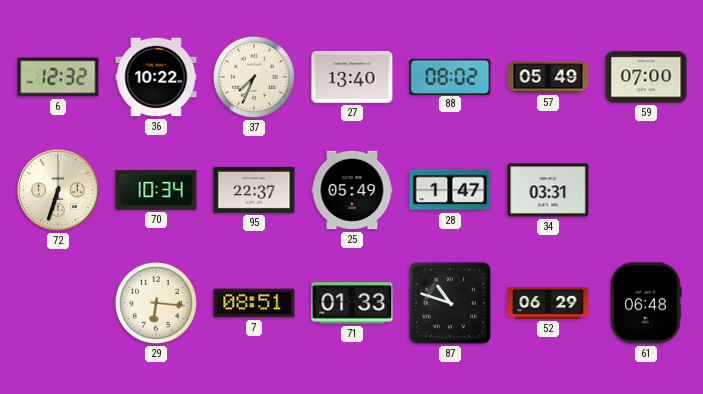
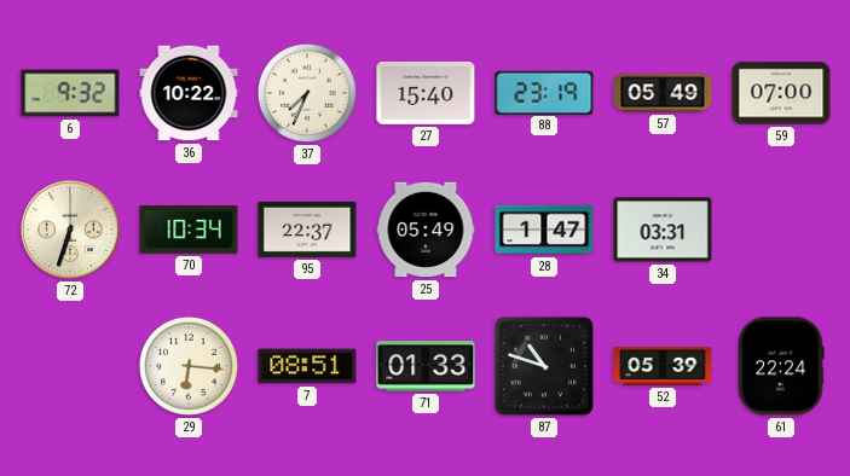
6: 12:32 -> 9:32
27: 13:40 -> 15:40
88: 08:02 -> 23:19
52: 06:29 -> 05:39
61: 06:48 -> 22:24
